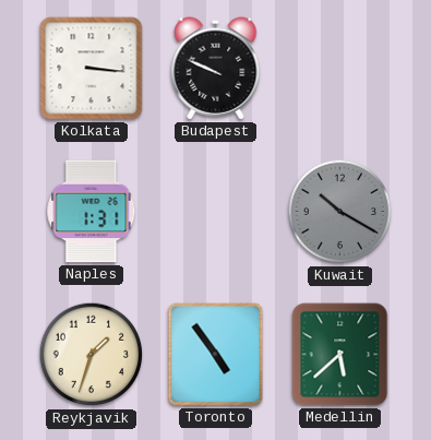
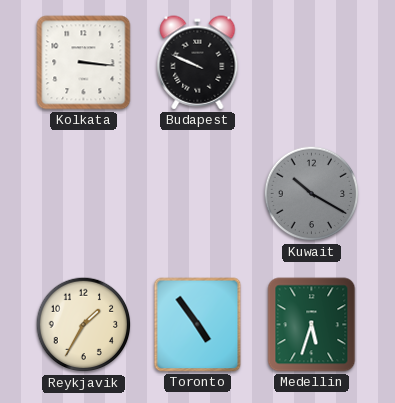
Naples: 1:31 -> none
Reykjavik: 1:33 -> 1:35
Medellin: 5:38 -> 5:33
